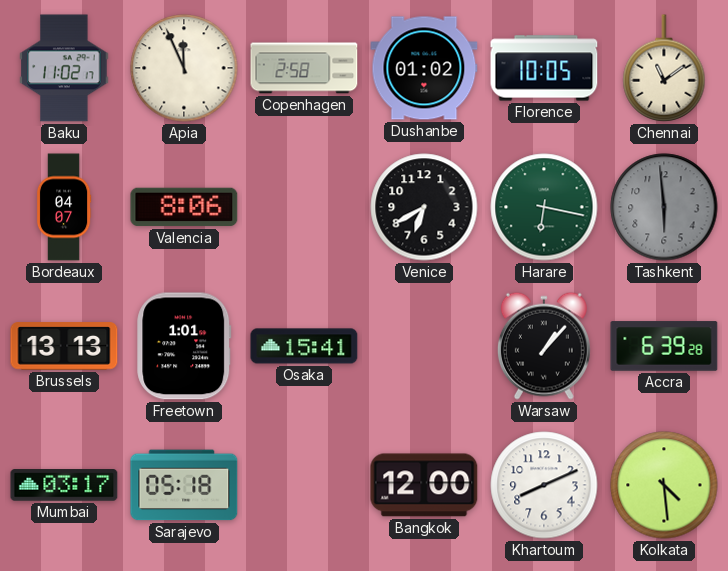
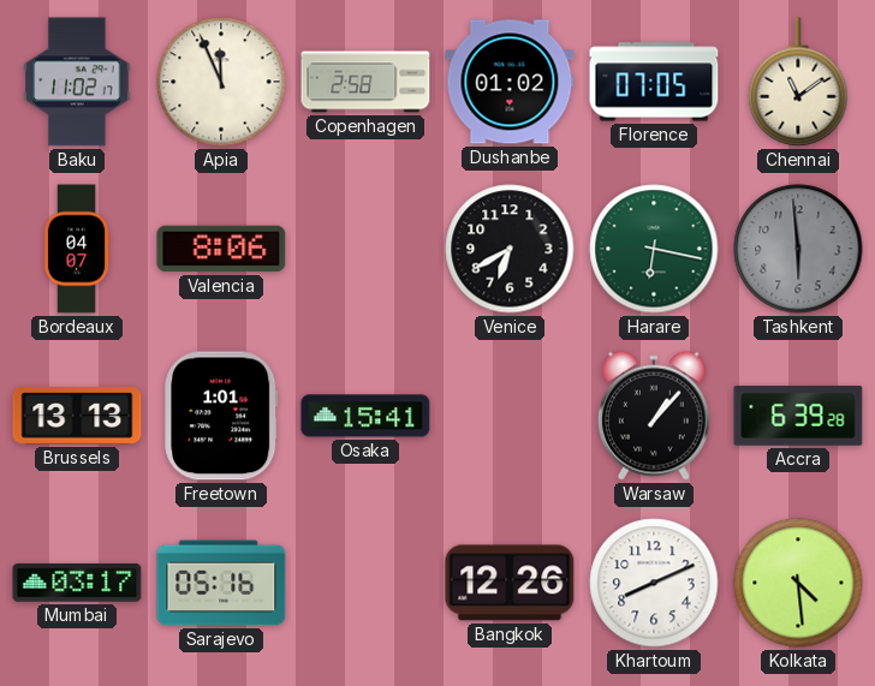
Florence: 10:05 -> 07:05
Sarajevo: 05:18 -> 05:16
Bangkok: 12:00 -> 12:26
